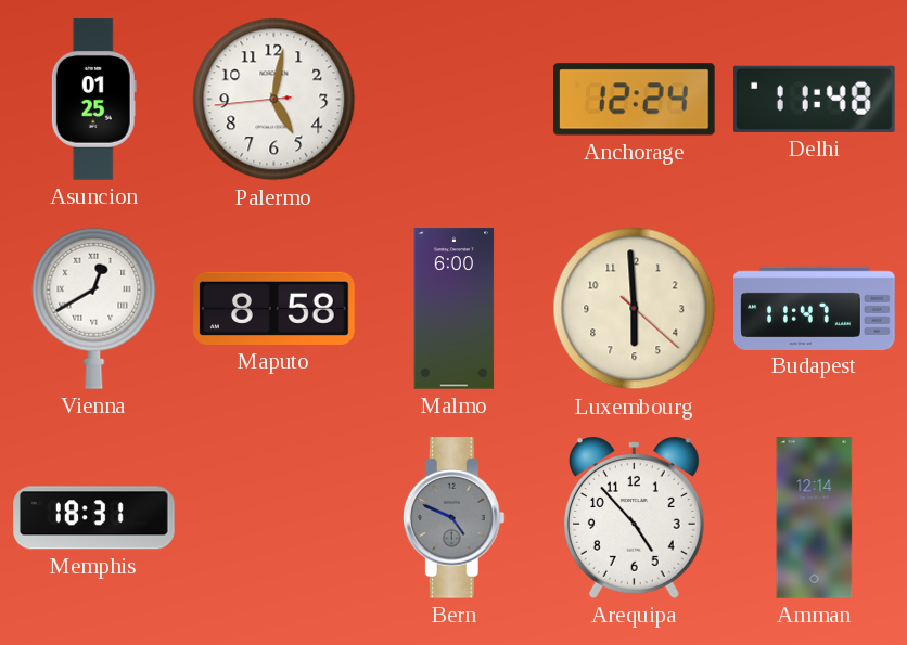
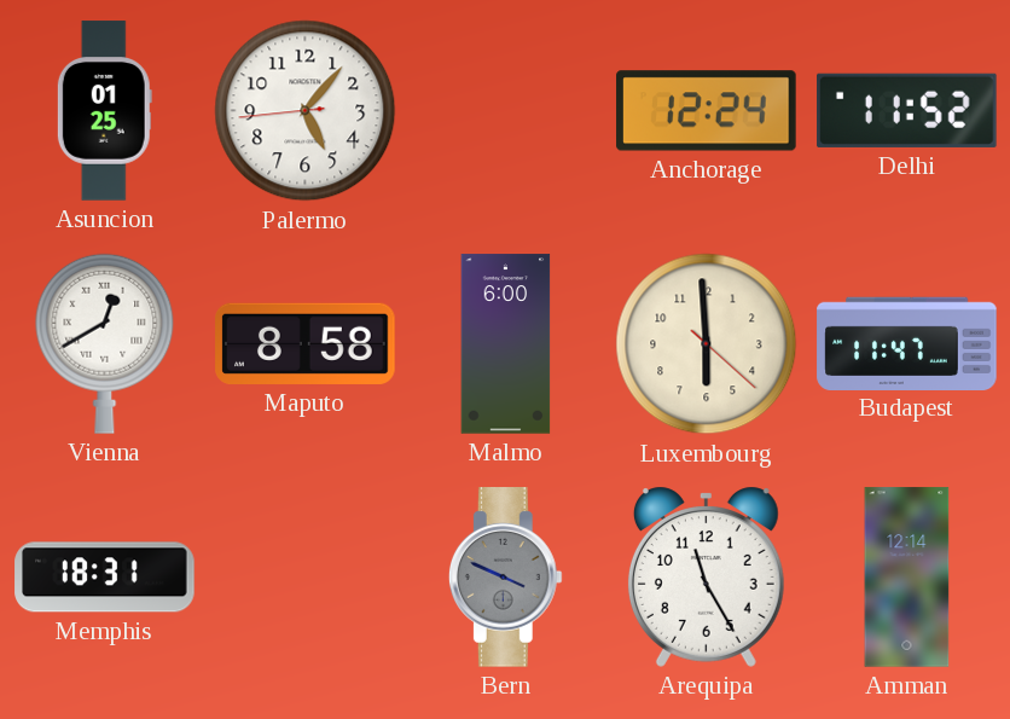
Palermo: 5:01 -> 5:06
Delhi: 11:48 -> 11:52
Bern: 4:49 -> 3:49
Arequipa: 4:53 -> 11:25
